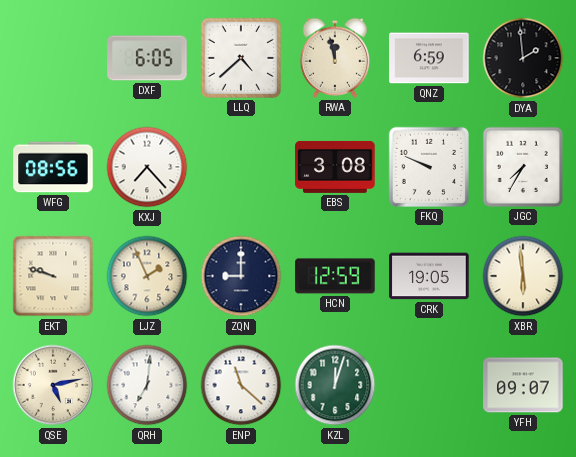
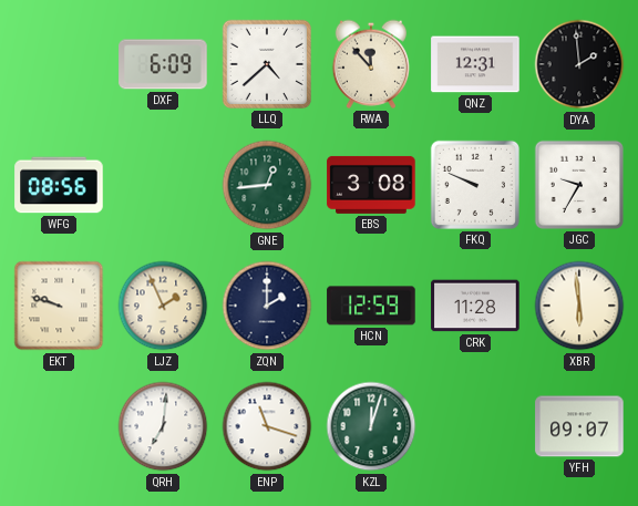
DXF: 6:05 -> 6:09
RWA: 11:58 -> 11:53
QNZ: 6:59 -> 12:31
KXJ: 7:23 -> none
GNE: none -> 12:44
JGC: 7:35 -> 9:35
ZQN: 9:00 -> 2:00
CRK: 19:05 -> 11:28
QSE: 5:13 -> none
ENP: 11:22 -> 11:18
